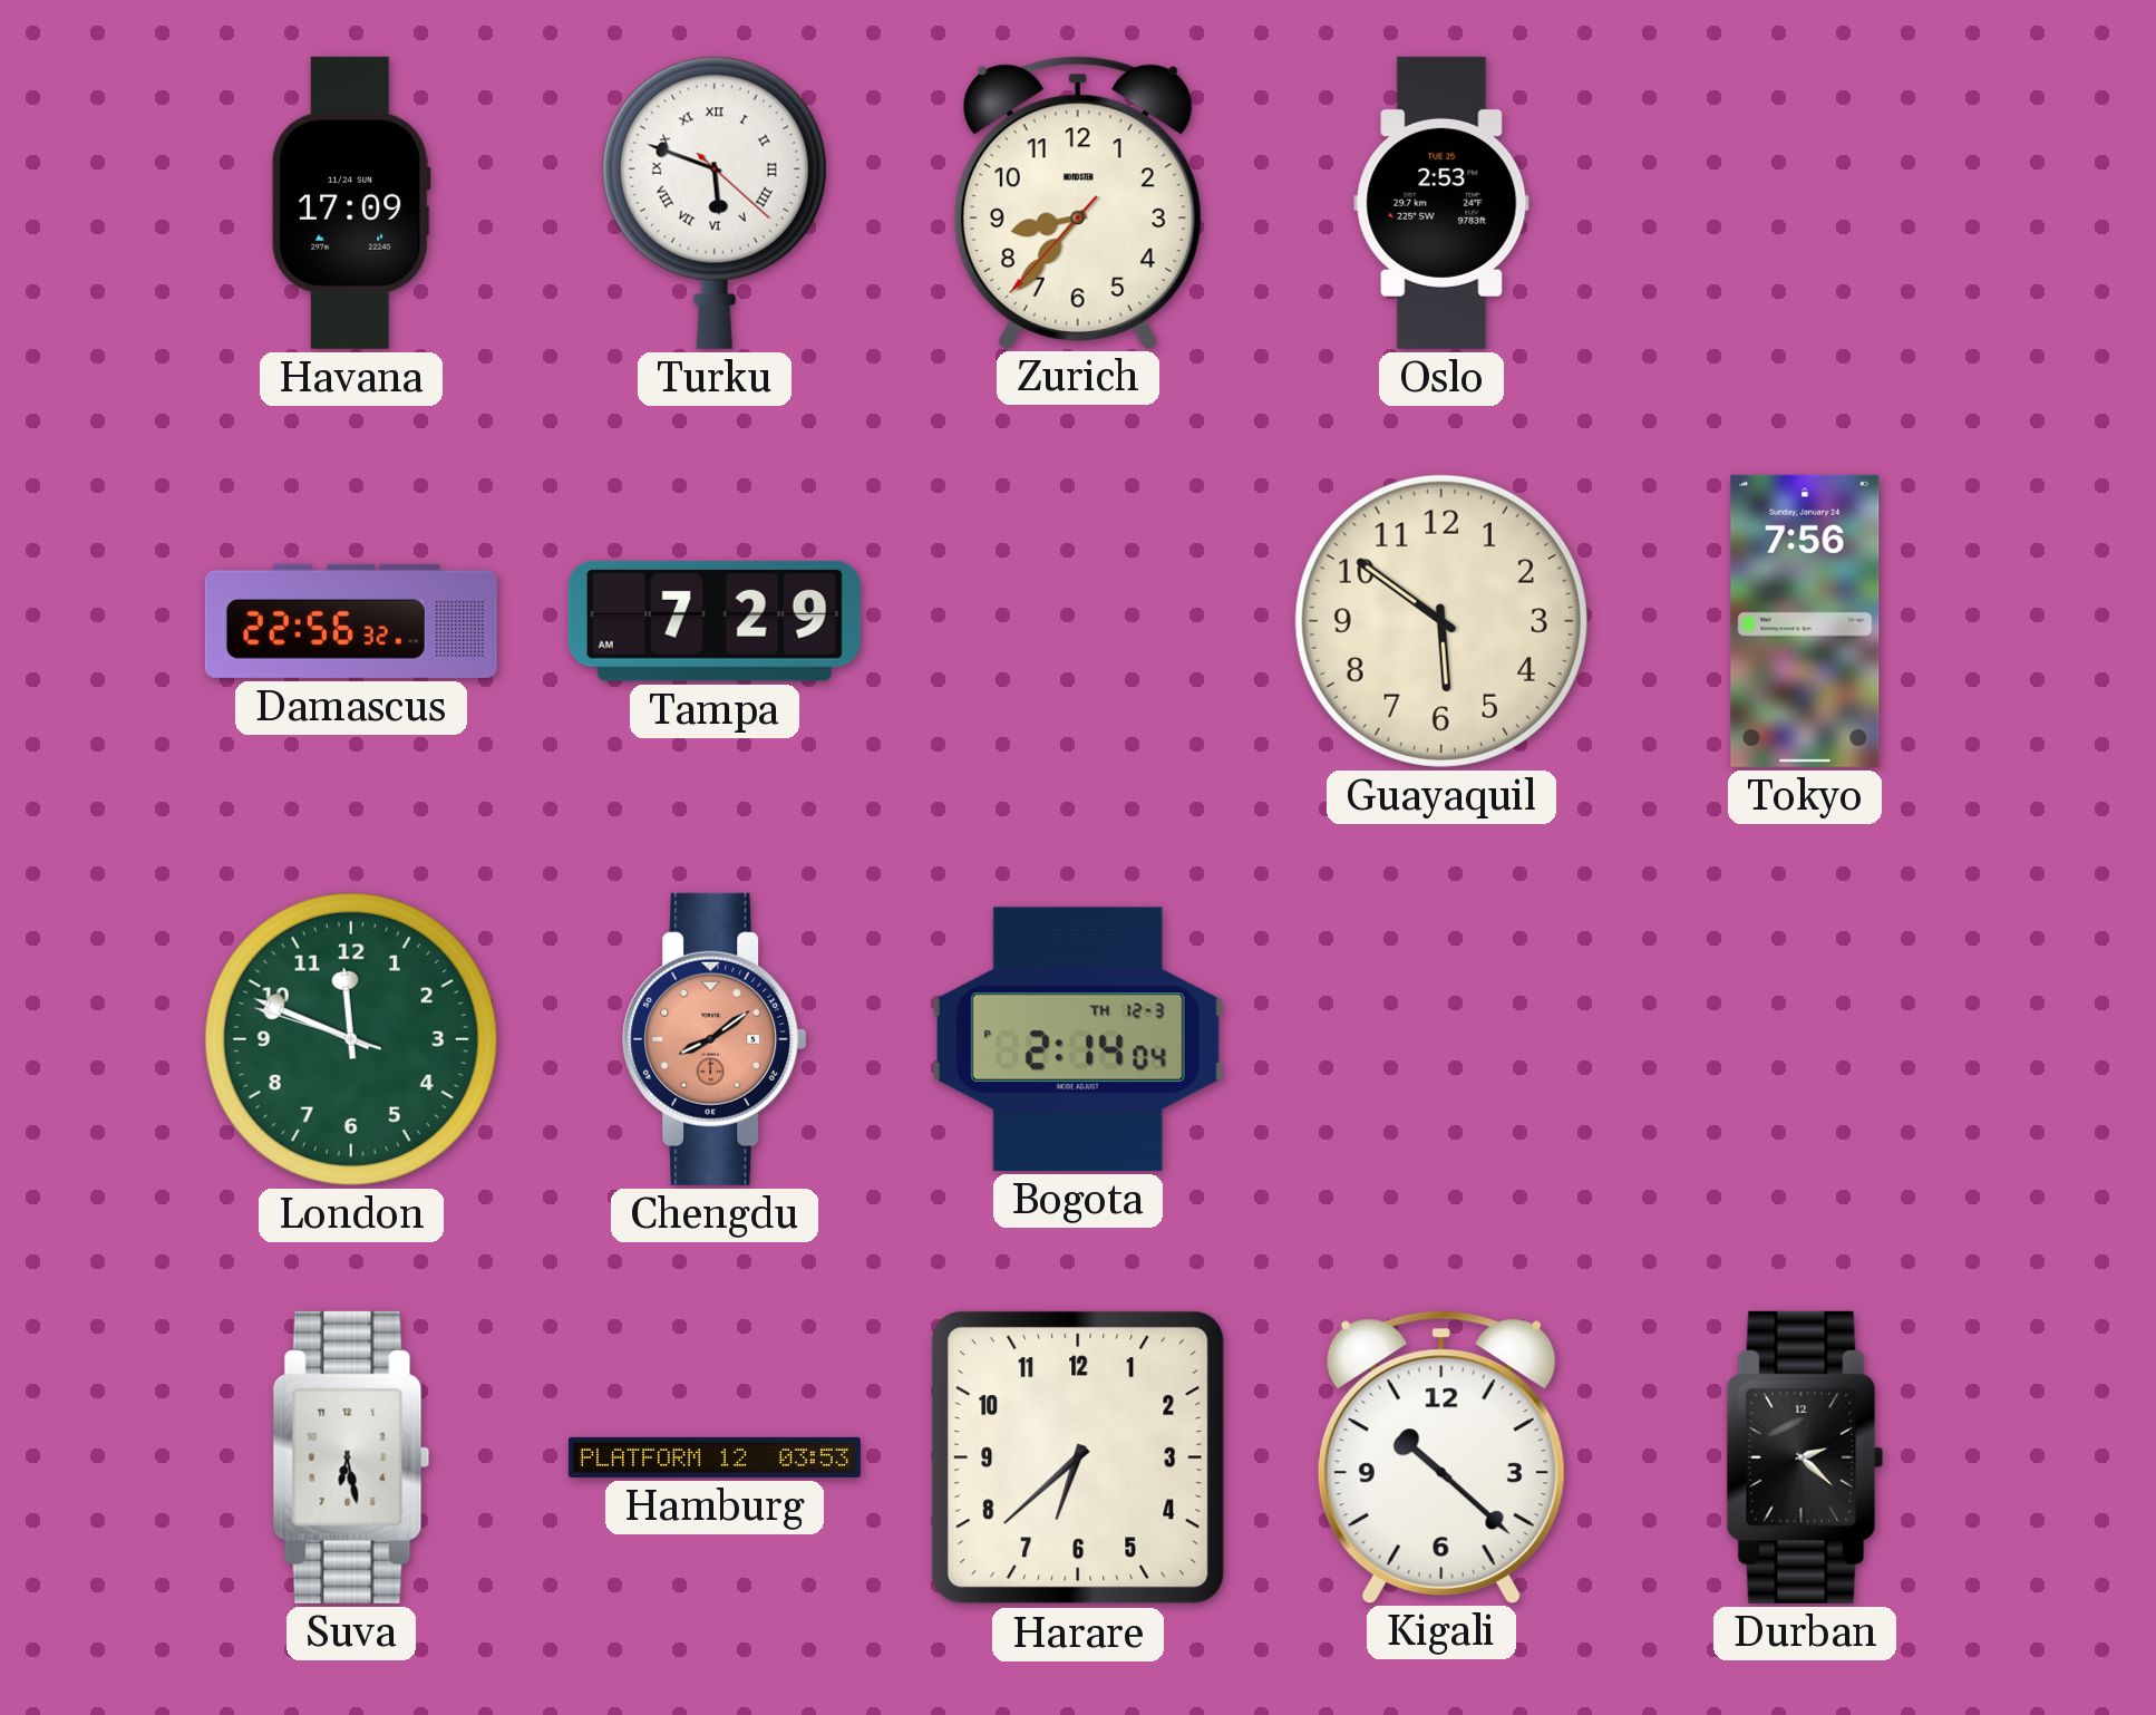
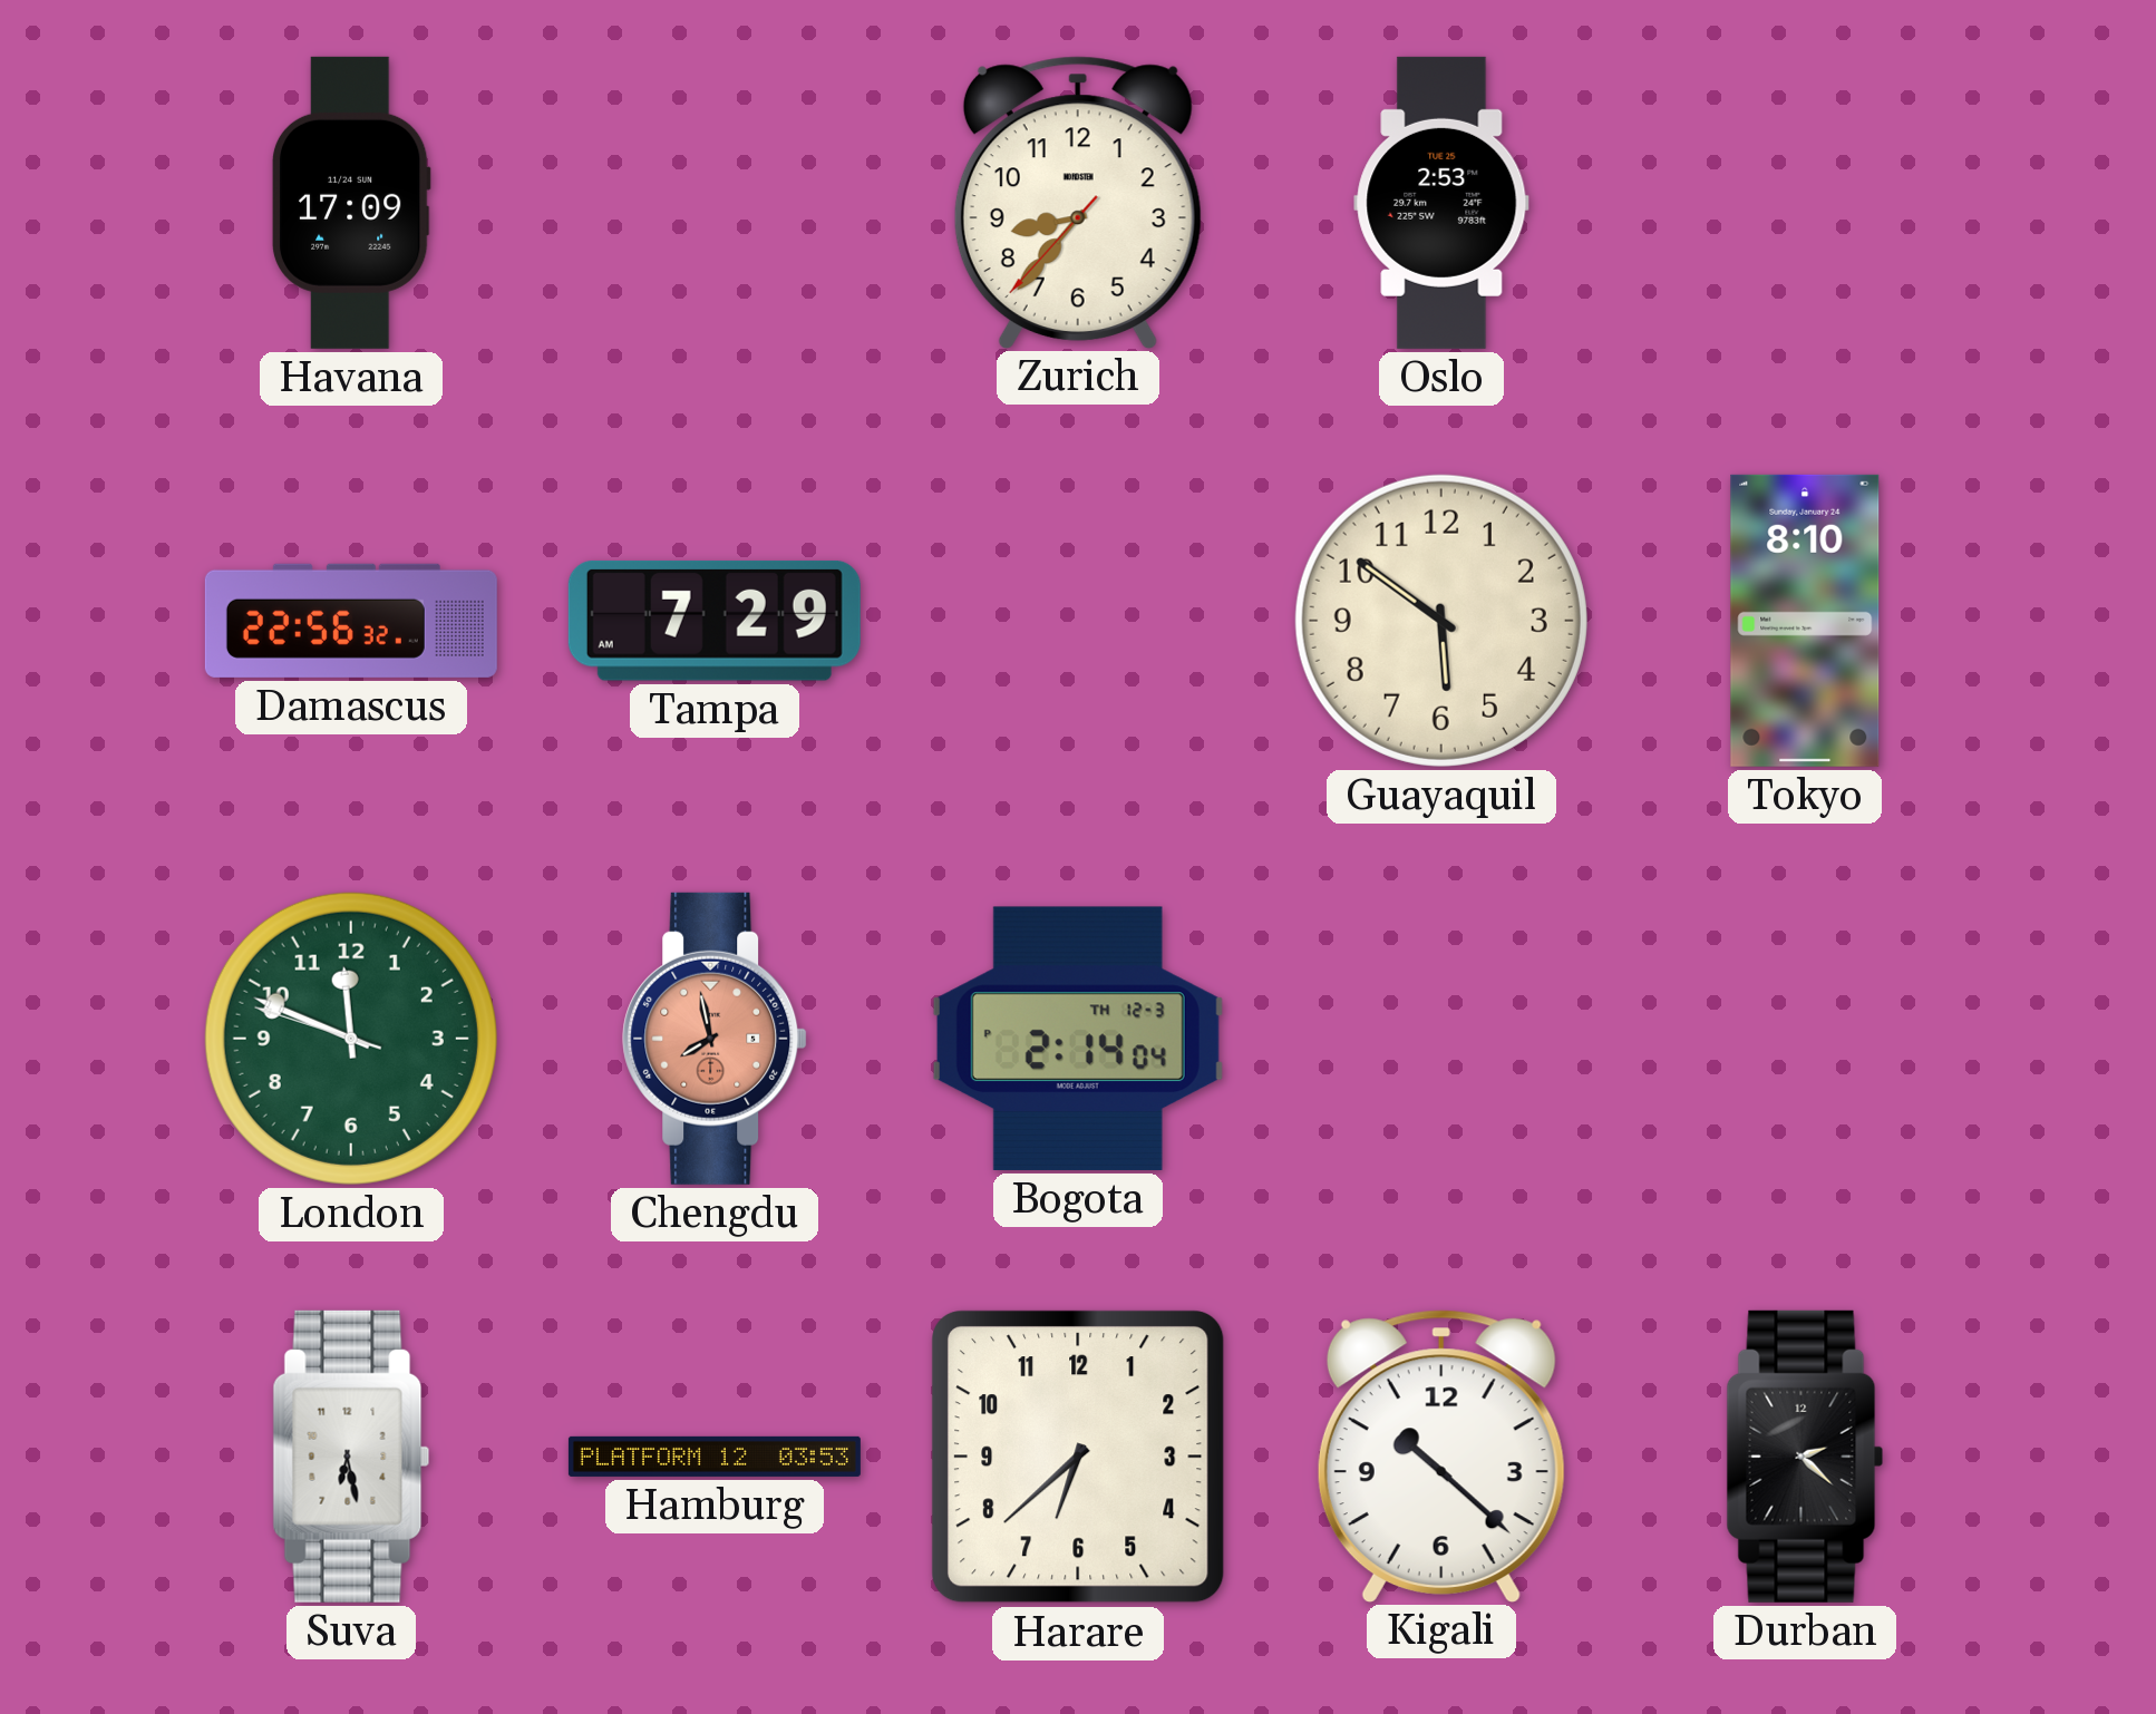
Turku: 5:48 -> none
Tokyo: 7:56 -> 8:10
Chengdu: 8:09 -> 7:58
